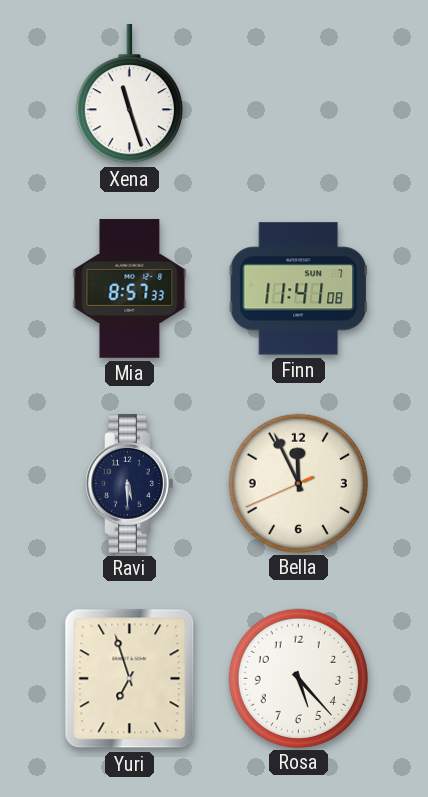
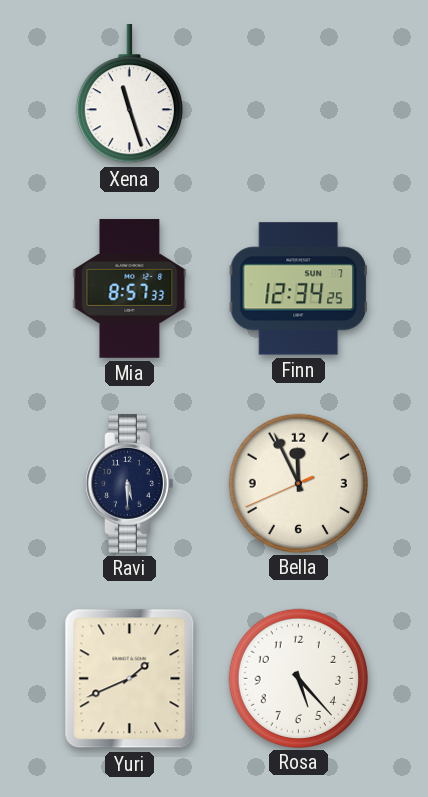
Finn: 11:41 -> 12:34
Yuri: 6:57 -> 1:41
